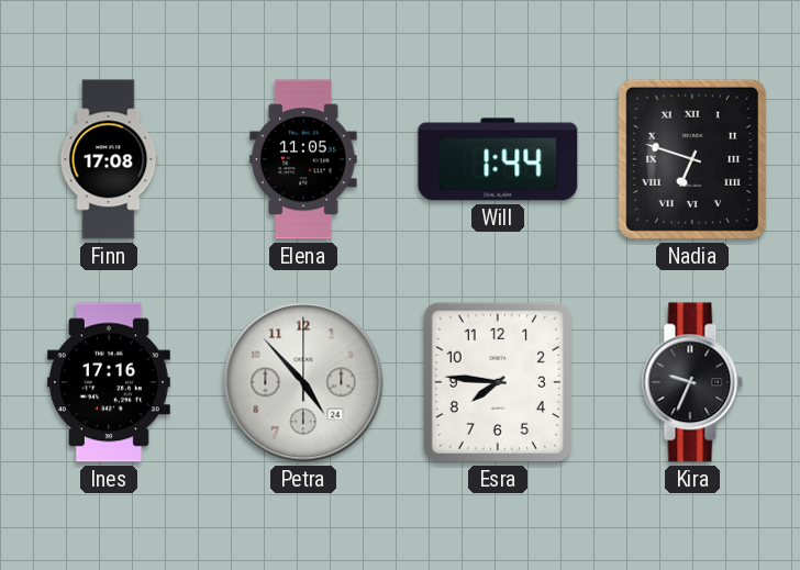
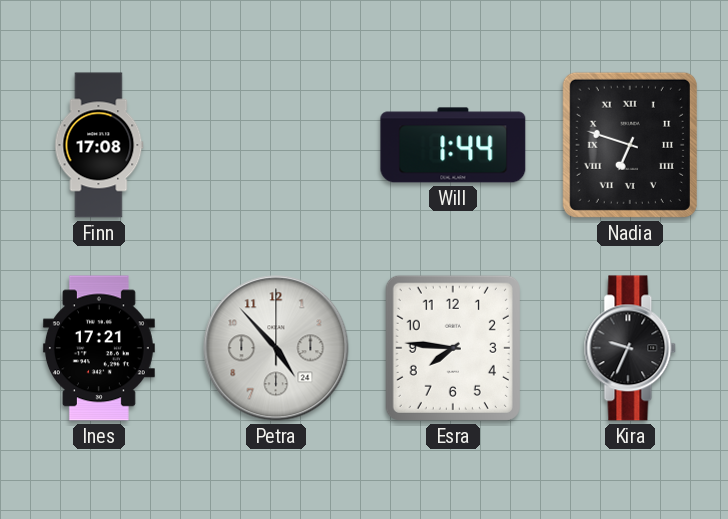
Elena: 11:05 -> none
Ines: 17:16 -> 17:21
